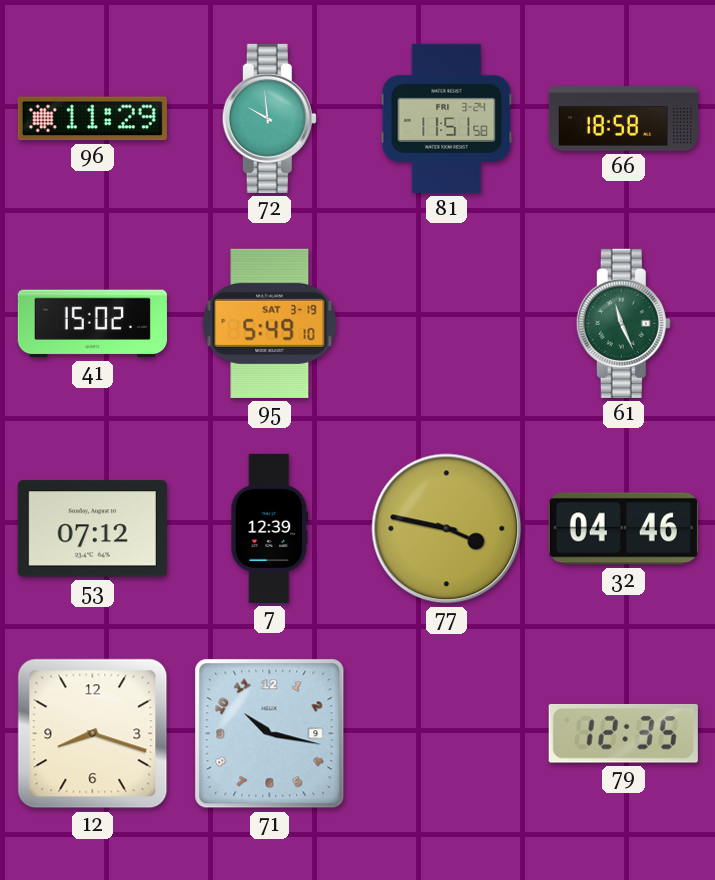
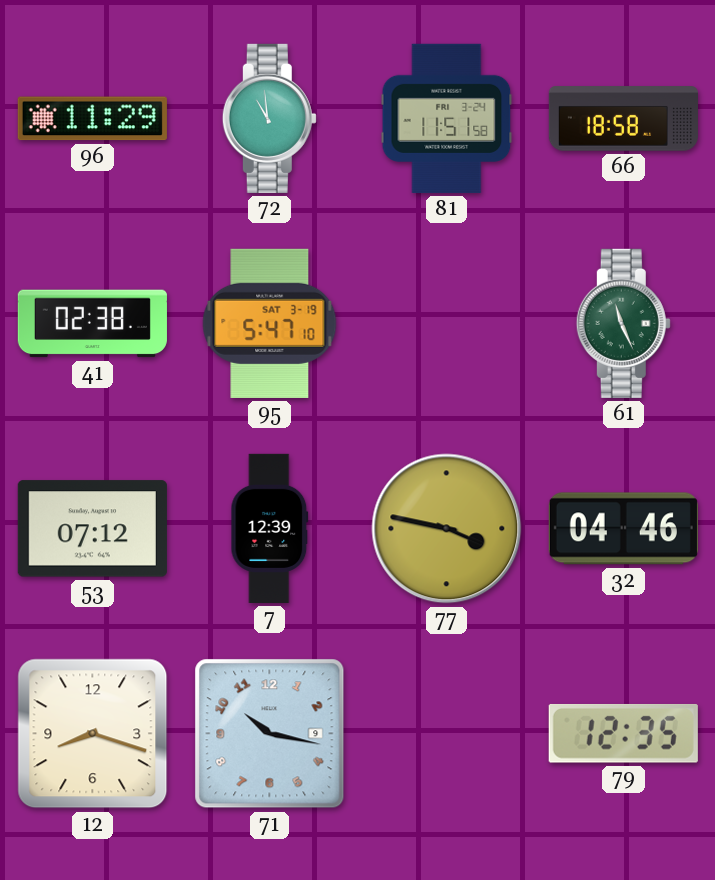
72: 9:59 -> 10:59
41: 15:02 -> 02:38
95: 5:49 -> 5:47
